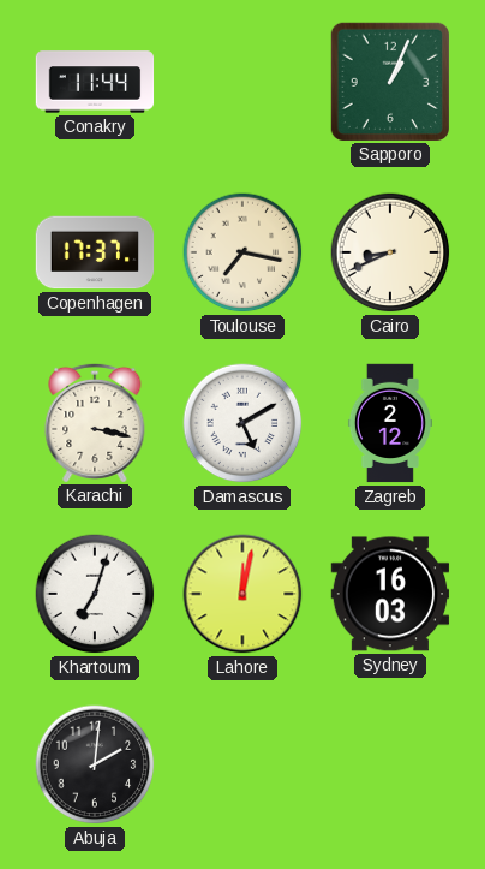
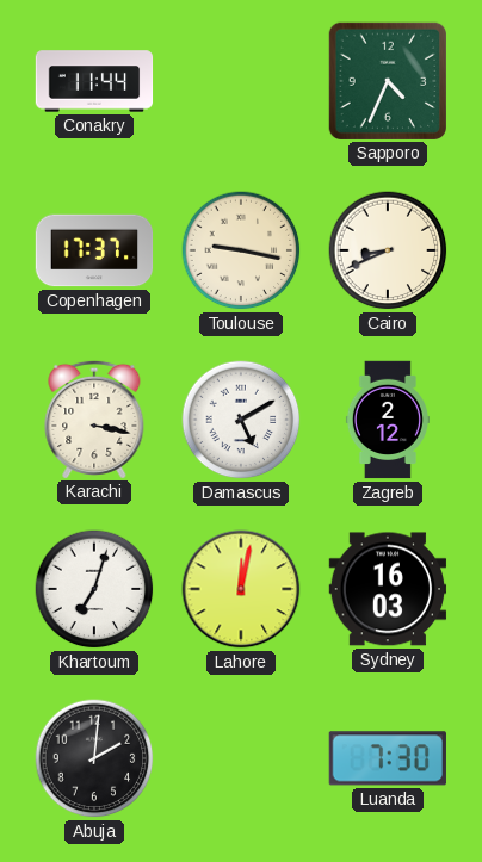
Sapporo: 1:04 -> 4:34
Toulouse: 7:17 -> 9:17
Luanda: none -> 7:30
